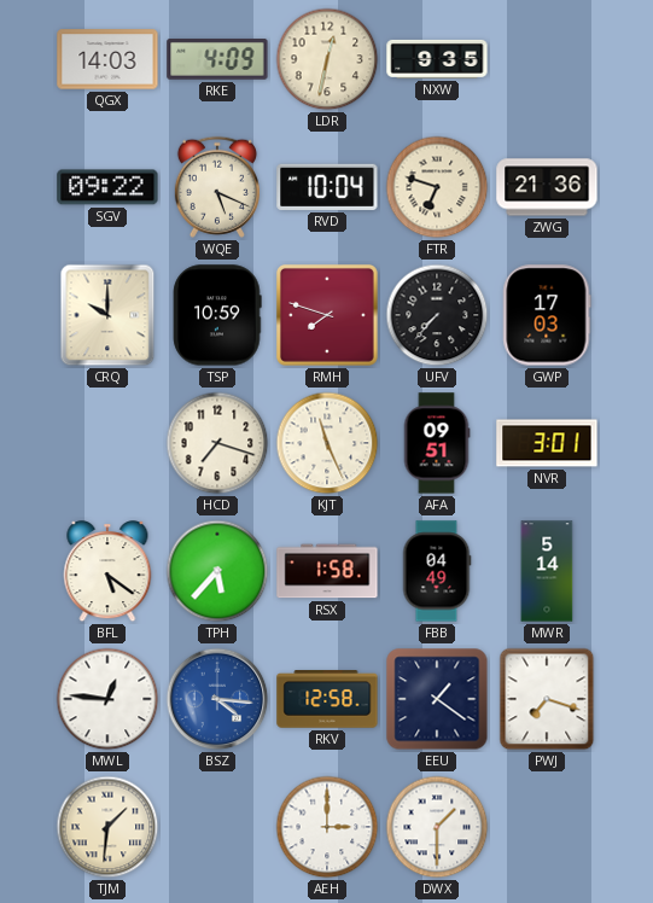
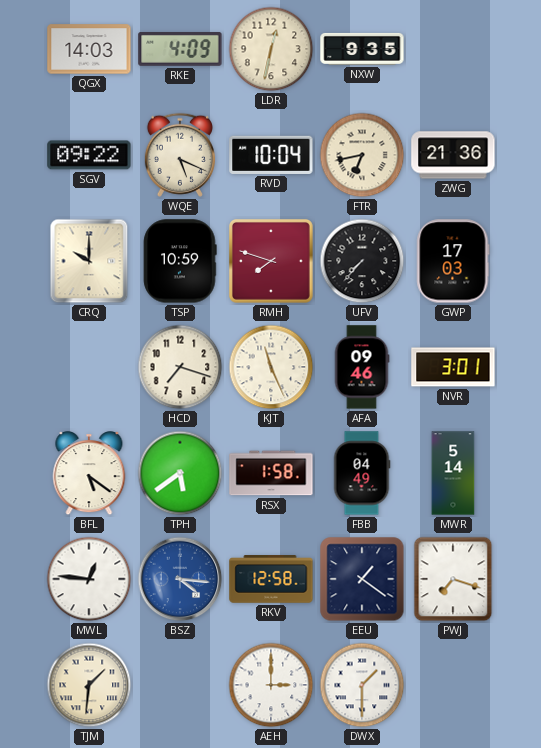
FTR: 6:48 -> 6:43
AFA: 09:51 -> 09:46
TPH: 5:37 -> 5:39
